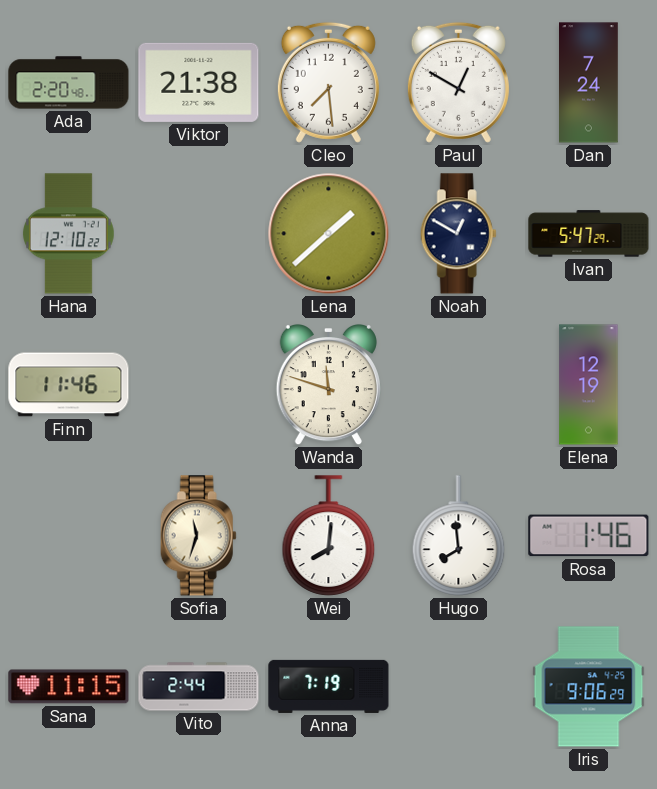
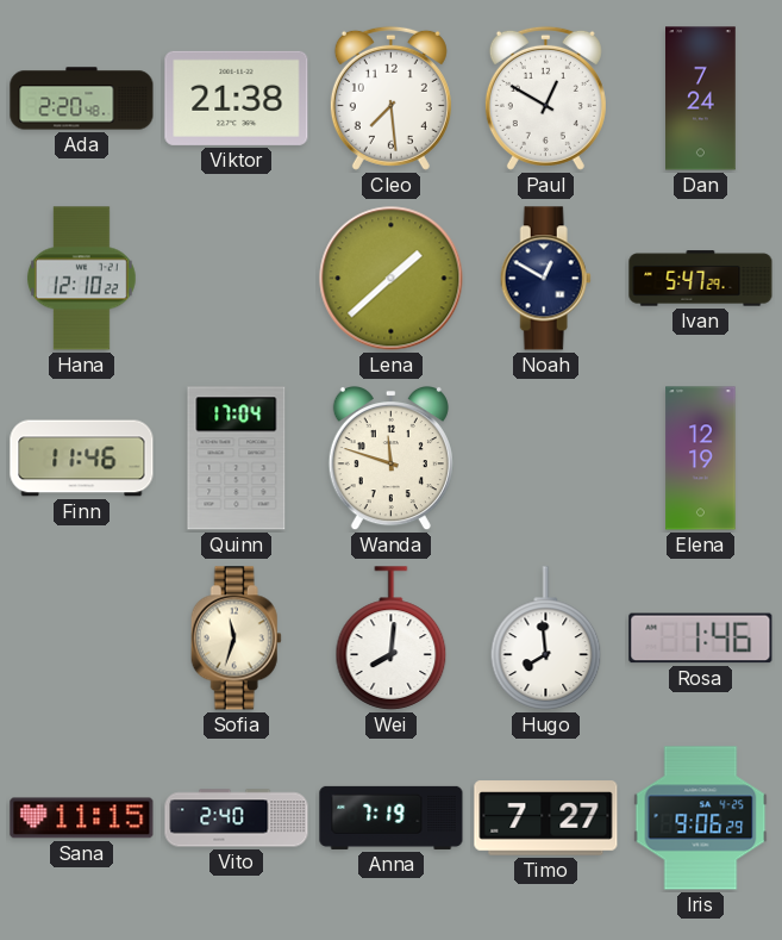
Quinn: none -> 17:04
Vito: 2:44 -> 2:40
Timo: none -> 7:27
